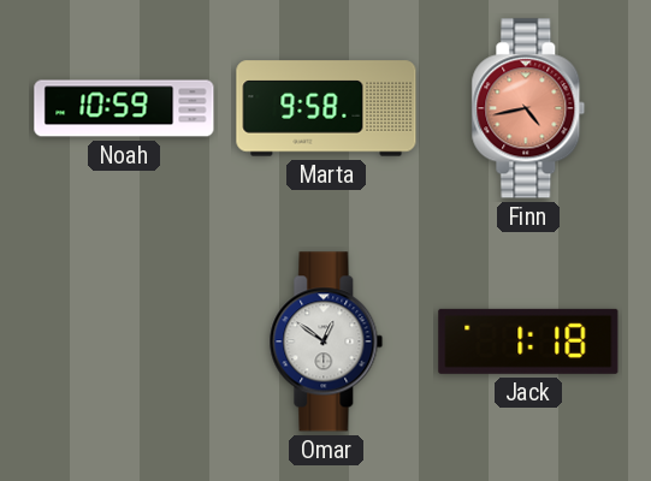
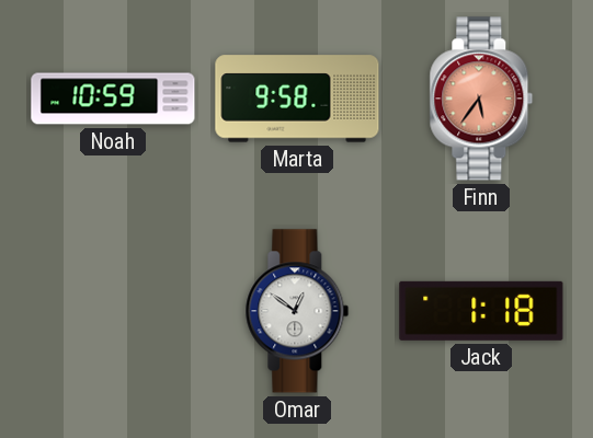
Finn: 4:43 -> 5:36
